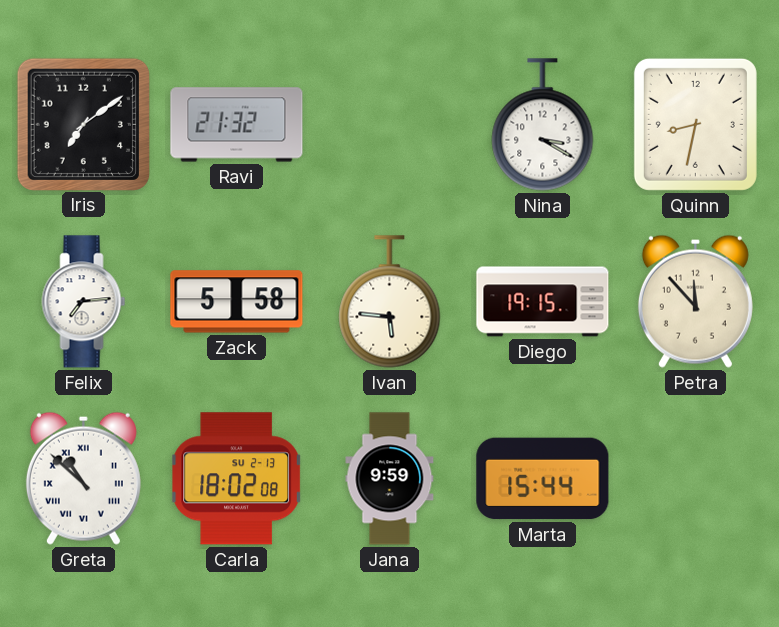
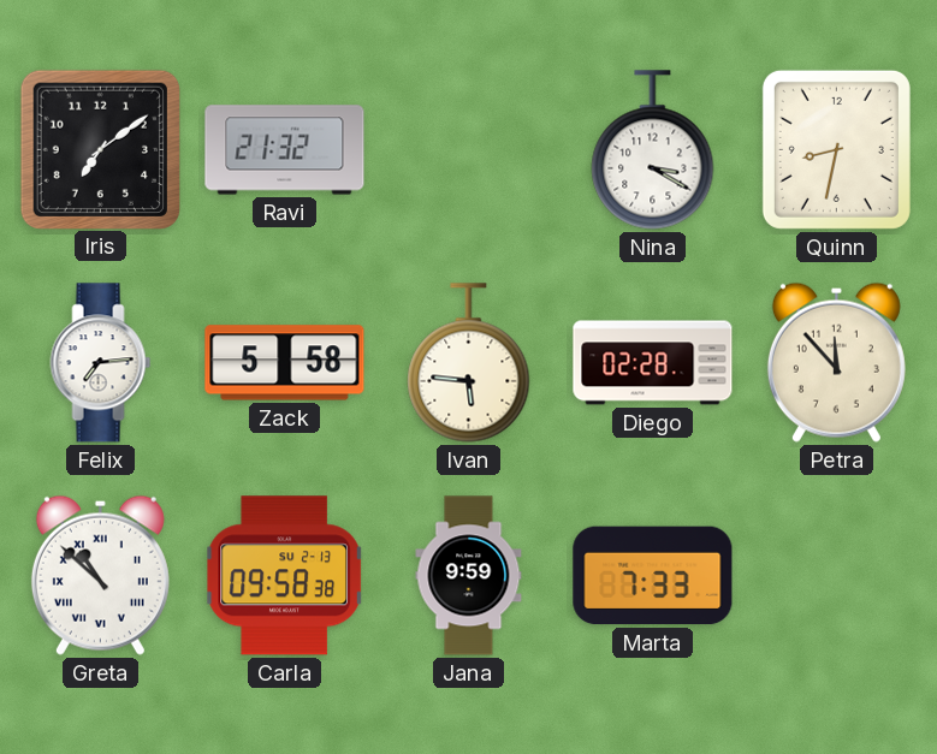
Diego: 19:15 -> 02:28
Carla: 18:02 -> 09:58
Marta: 15:44 -> 7:33
